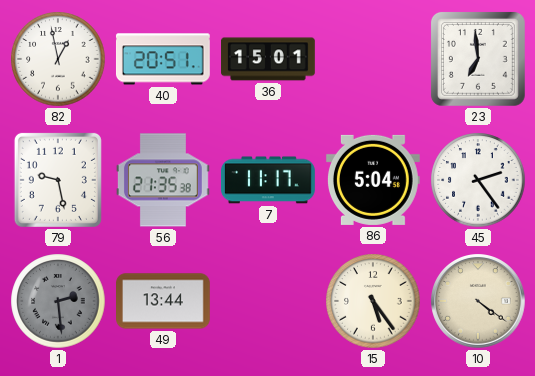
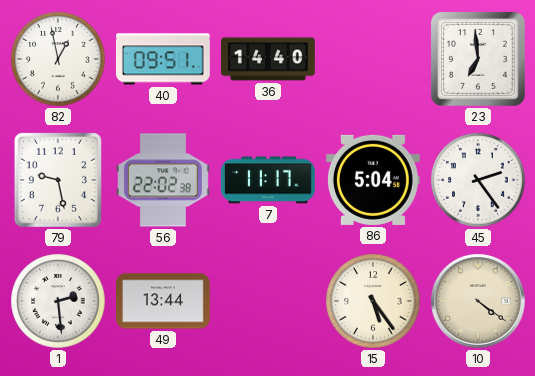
40: 20:51 -> 09:51
36: 15:01 -> 14:40
56: 21:35 -> 22:02
1 dial: grey -> white
